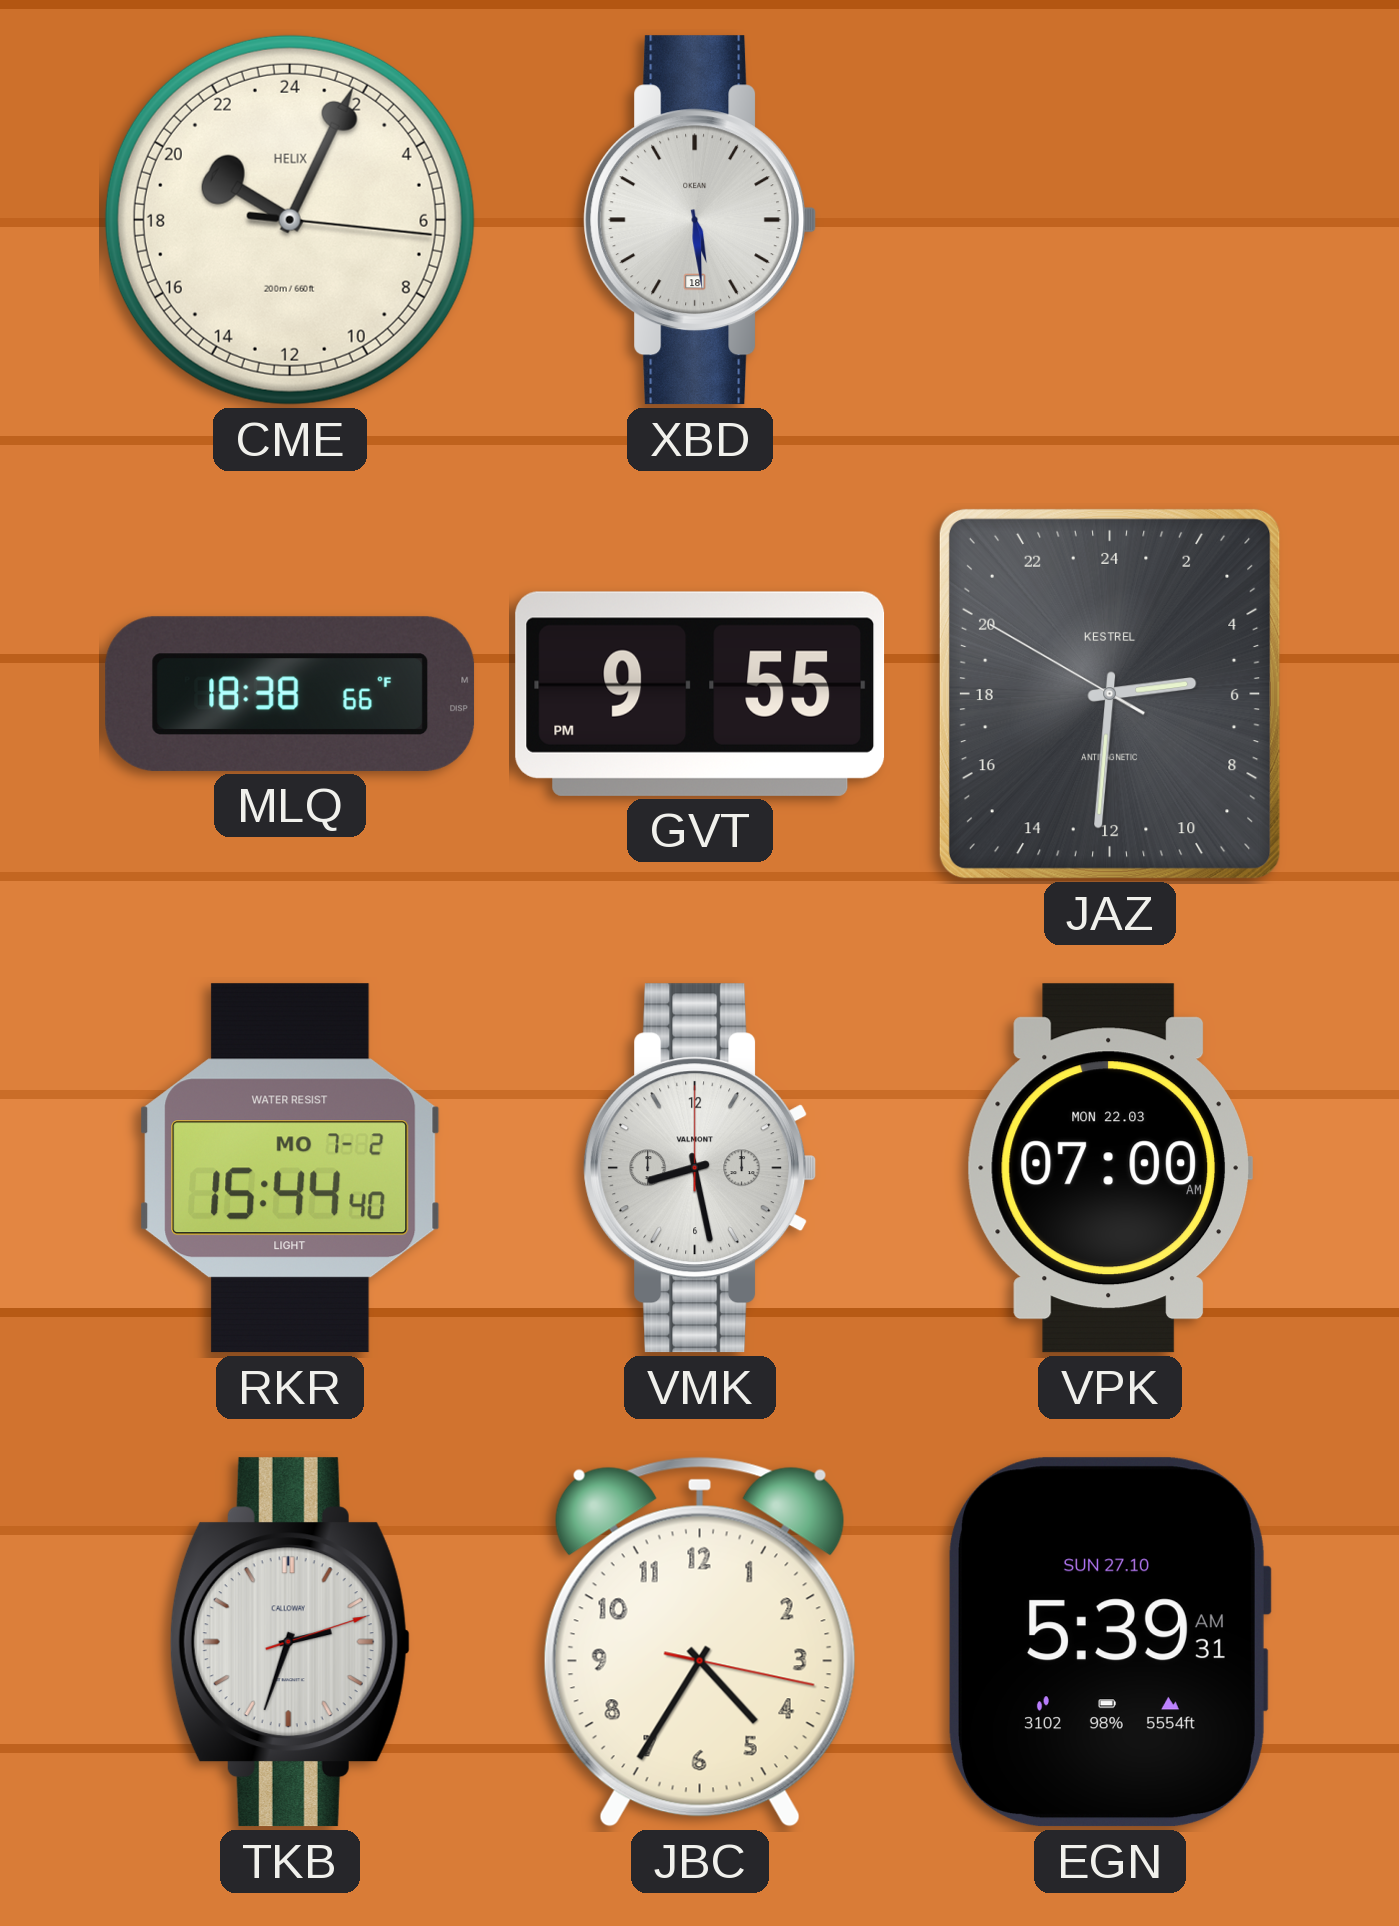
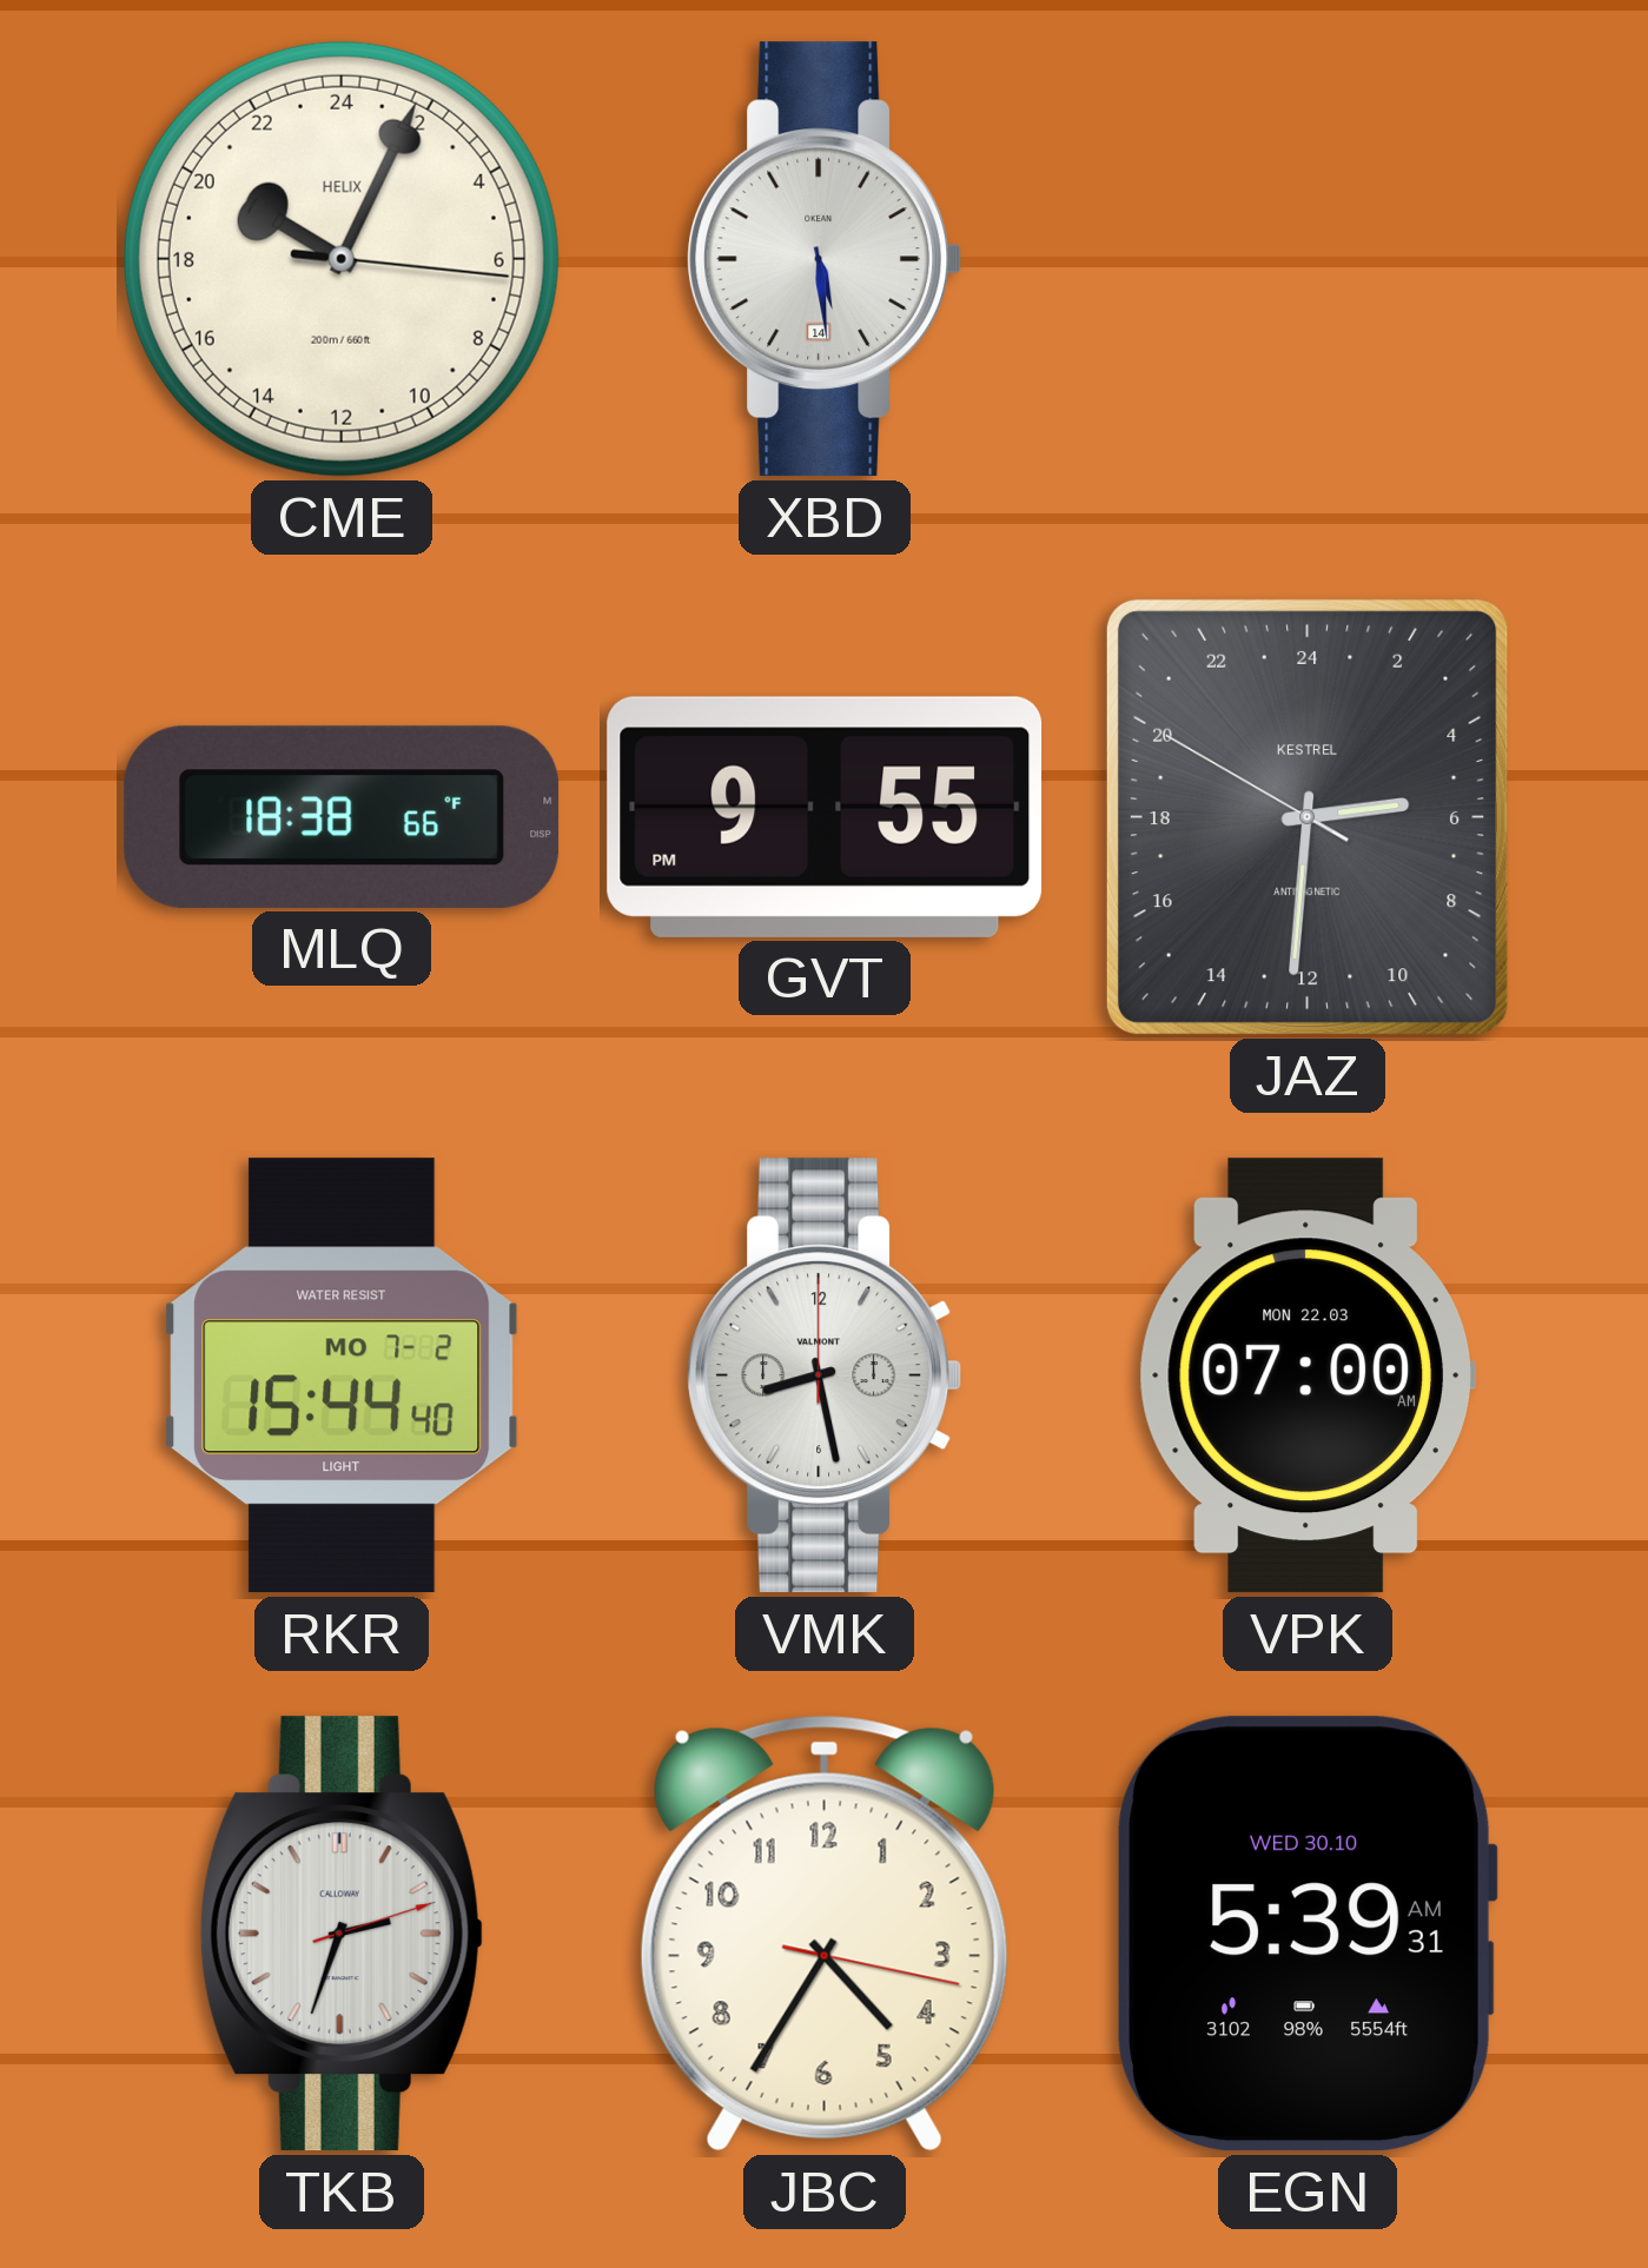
XBD date: 18 -> 14
EGN date: SUN 27.10 -> WED 30.10
